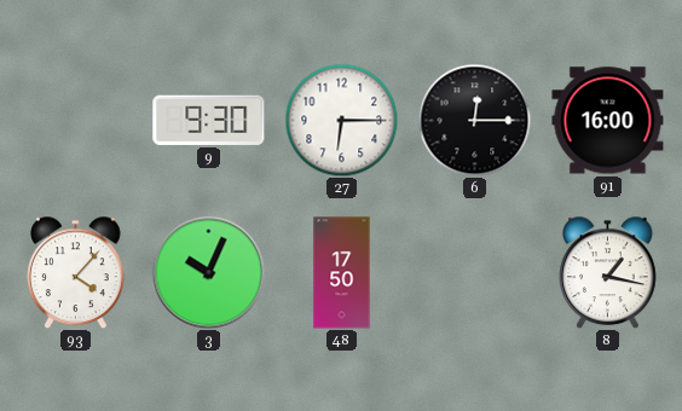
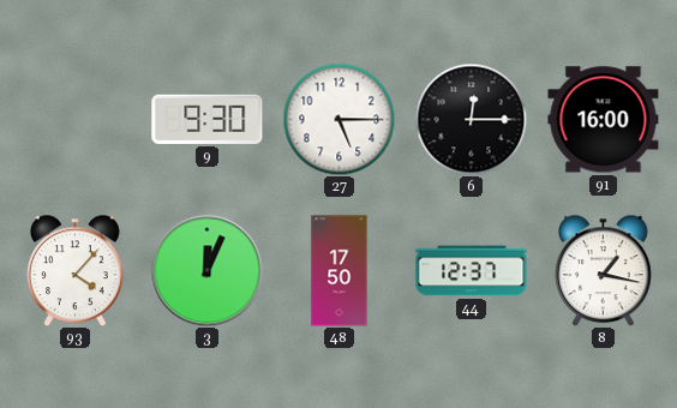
27: 6:15 -> 5:15
3: 10:04 -> 12:04
44: none -> 12:37
